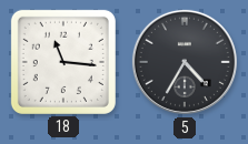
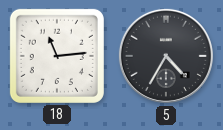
18: 11:16 -> 11:14
